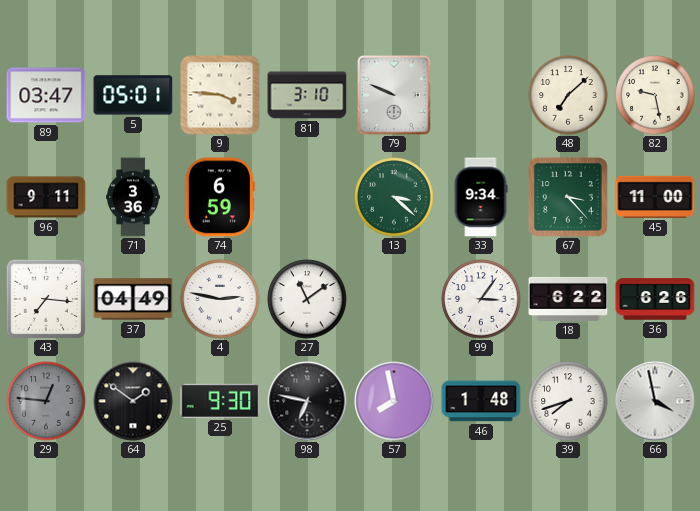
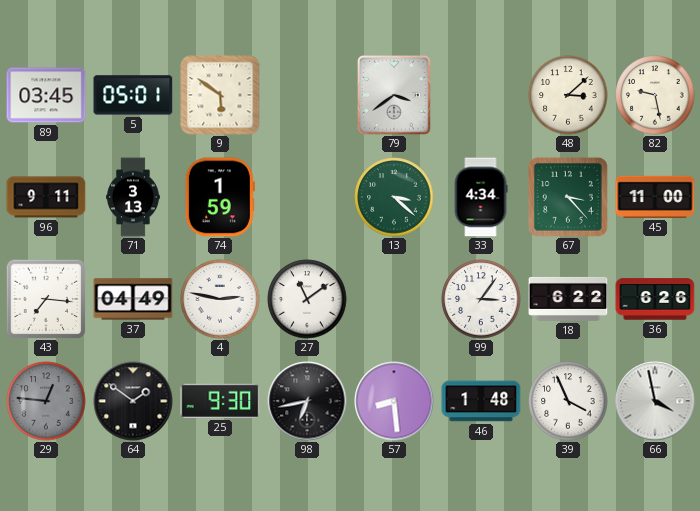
89: 03:47 -> 03:45
9: 3:46 -> 5:51
81: 3:10 -> none
79: 9:49 -> 3:39
48: 7:08 -> 3:08
71: 3:36 -> 3:13
74: 6:59 -> 1:59
33: 9:34 -> 4:34
98: 6:47 -> 6:43
57: 7:58 -> 8:29
39: 7:42 -> 3:56
